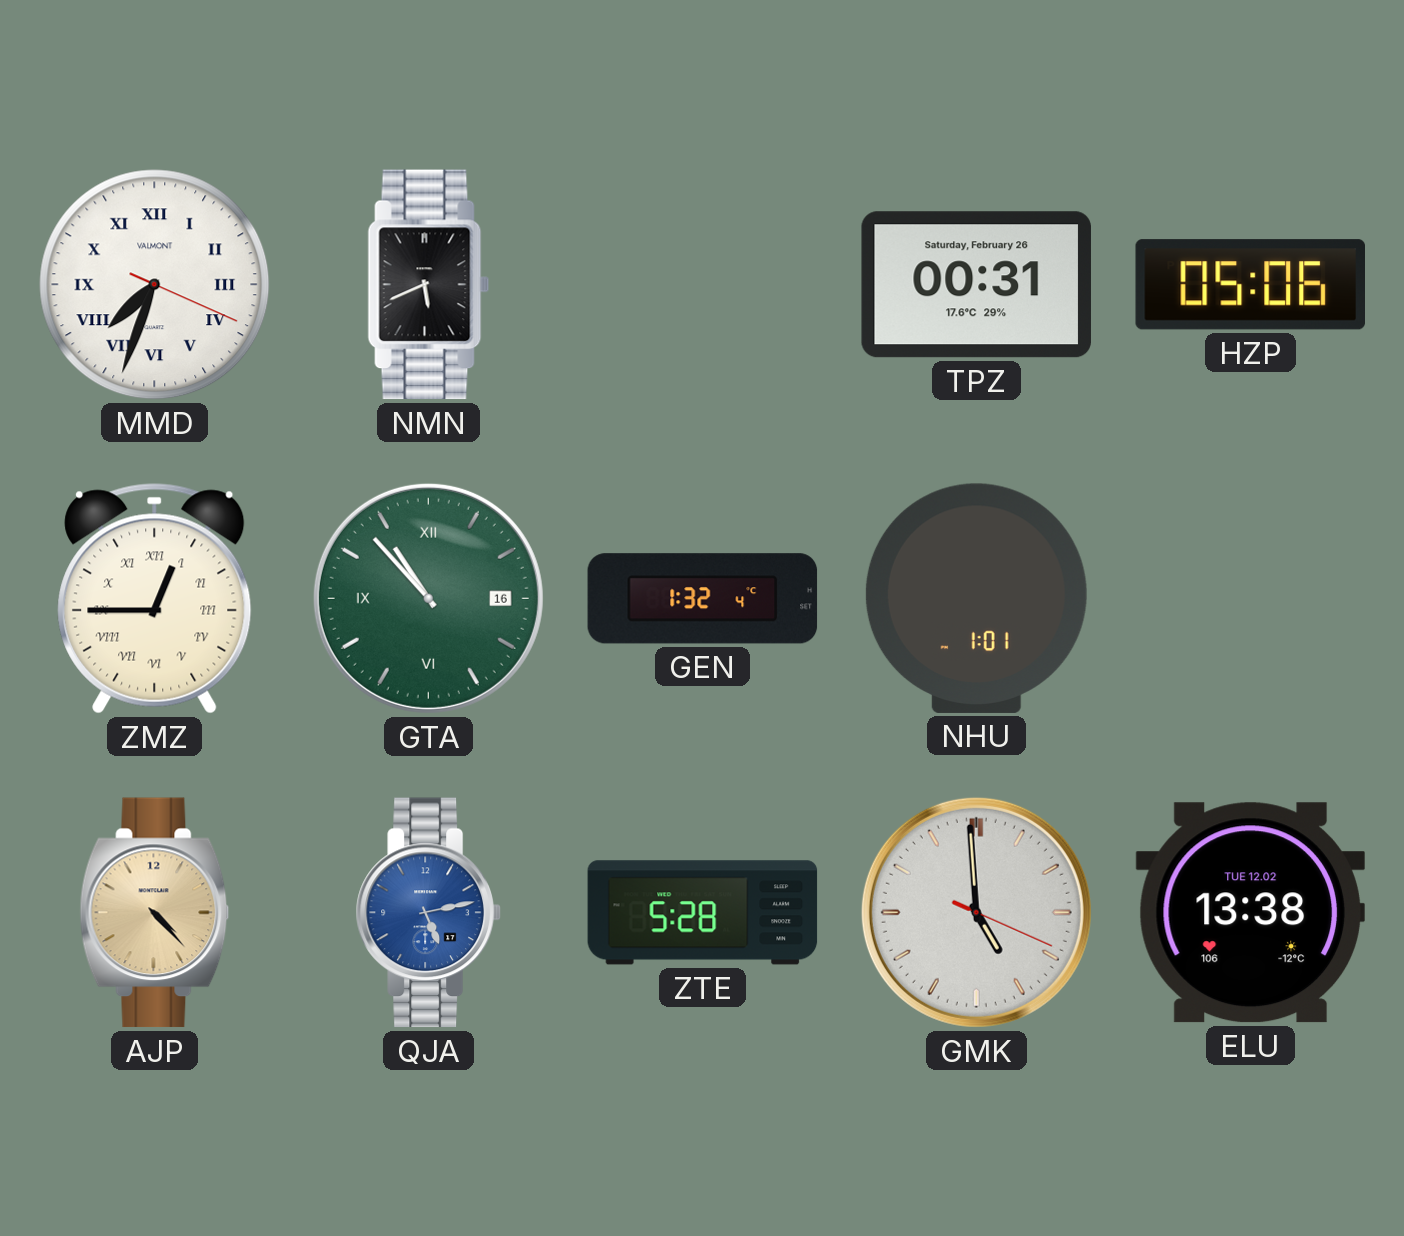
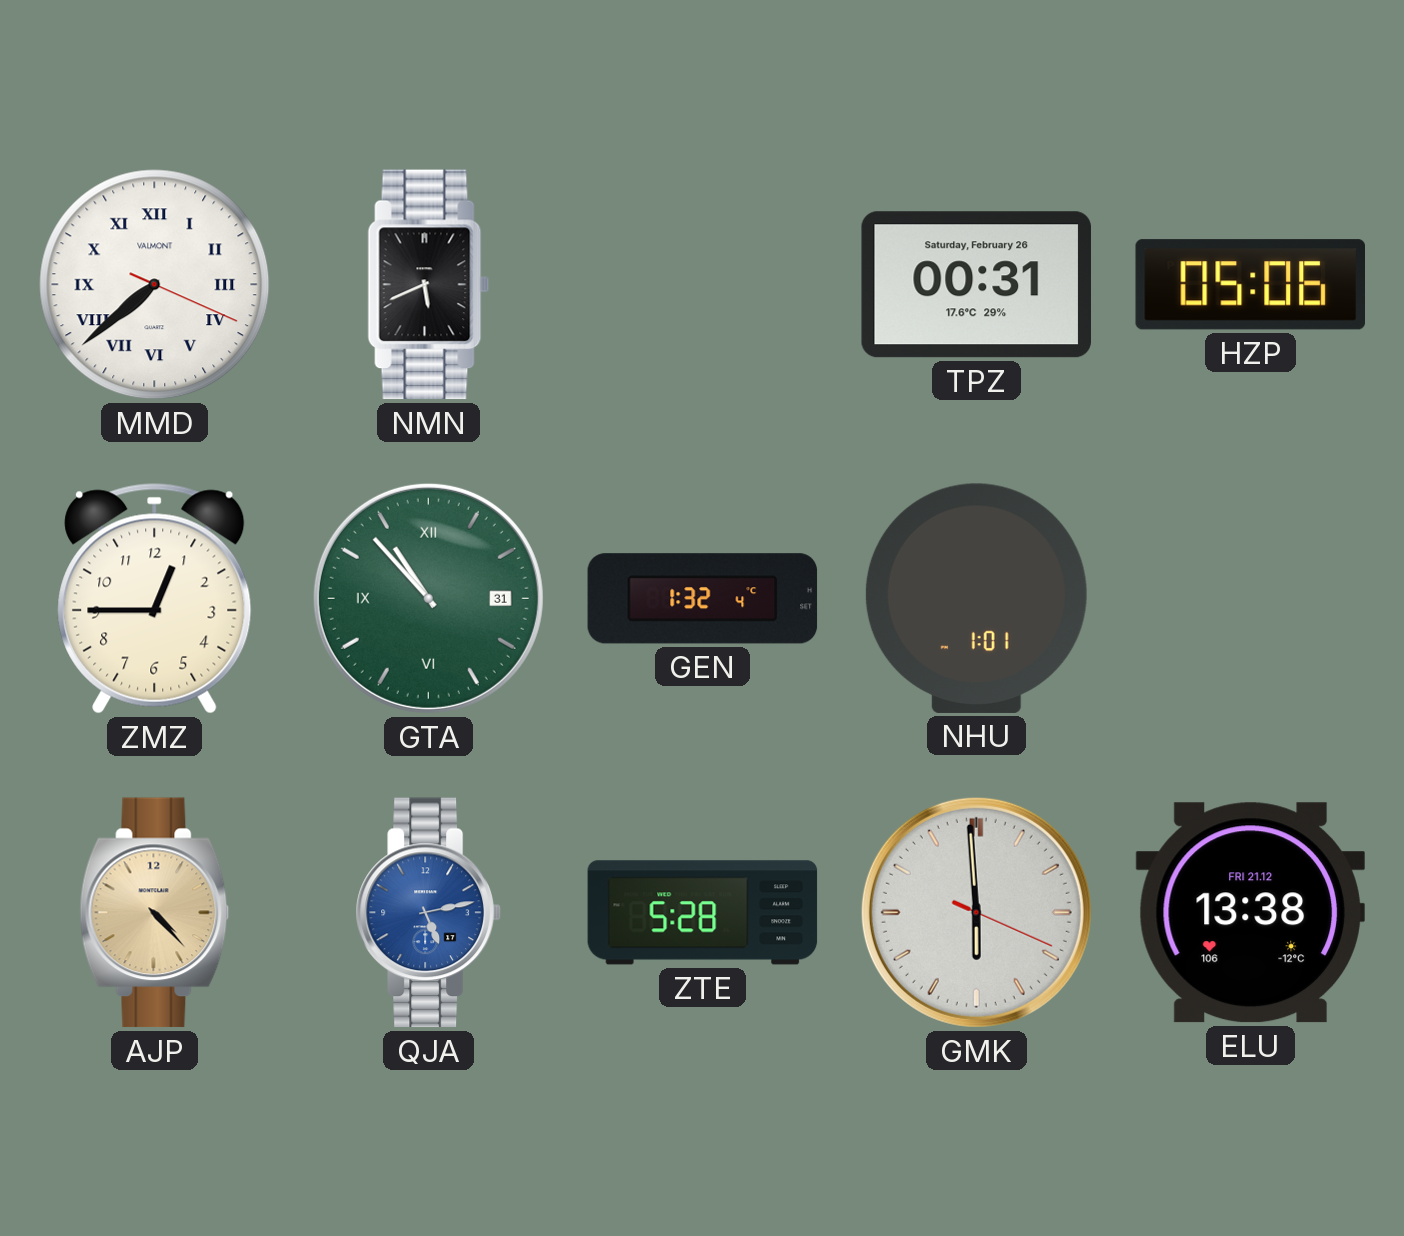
MMD: 7:33 -> 7:38
ZMZ numerals: Roman -> Arabic
GTA date: 16 -> 31
GMK: 4:59 -> 5:59
ELU date: TUE 12.02 -> FRI 21.12
